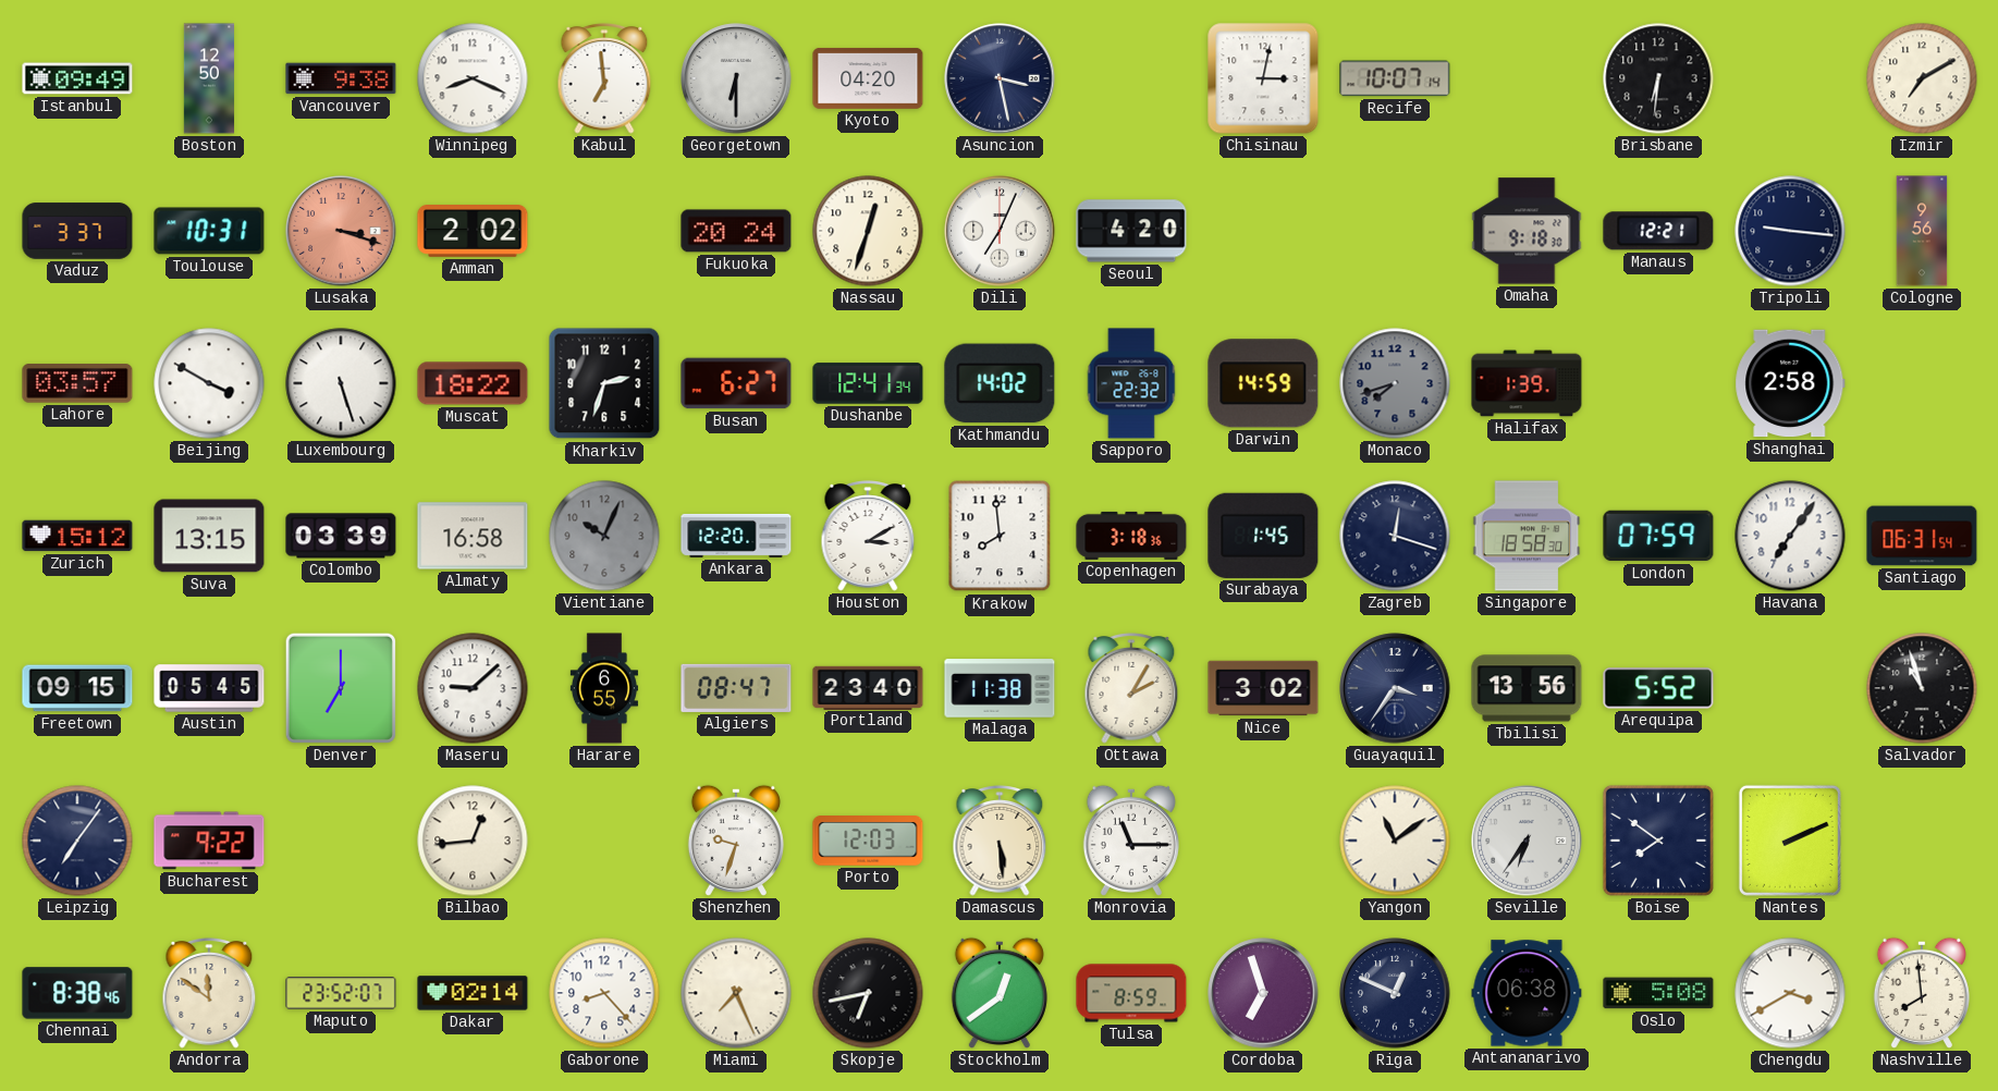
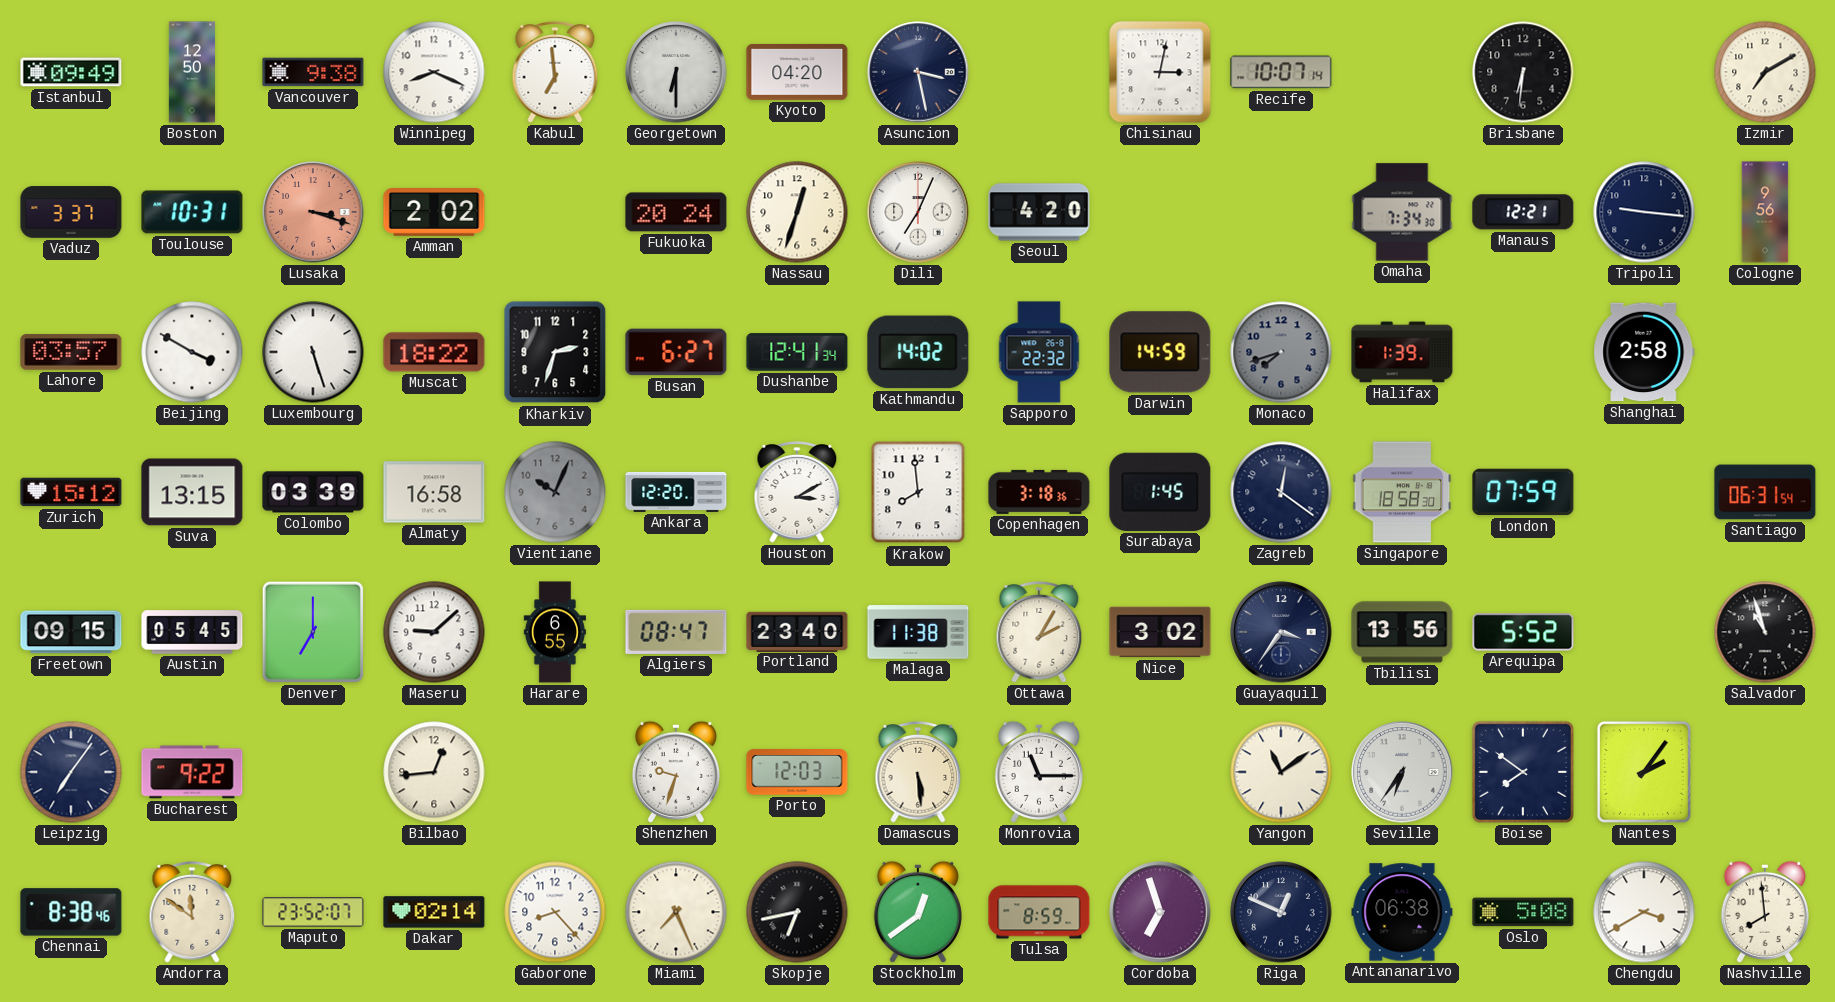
Omaha: 9:18 -> 7:34
Zagreb: 12:18 -> 12:21
Havana: 7:06 -> none
Nantes: 2:11 -> 2:06
